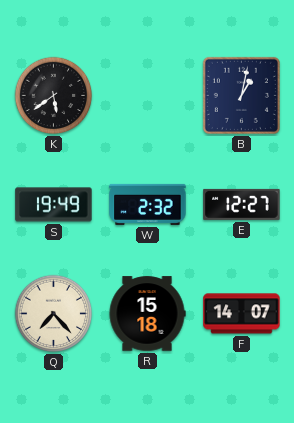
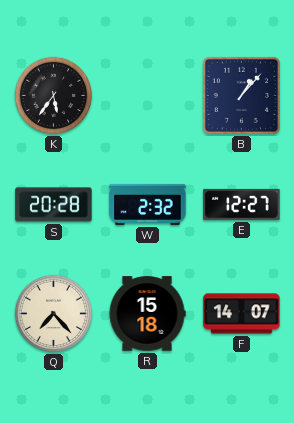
K: 5:39 -> 5:36
B: 1:02 -> 1:07
S: 19:49 -> 20:28
